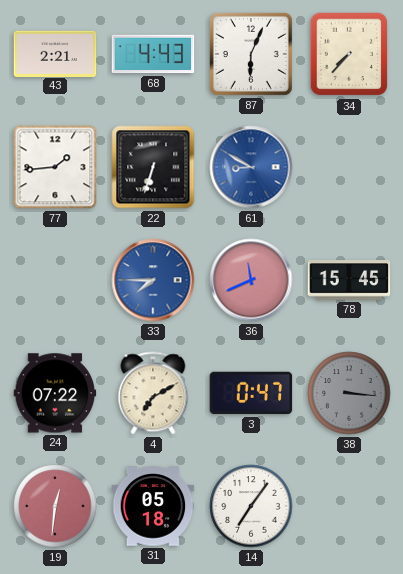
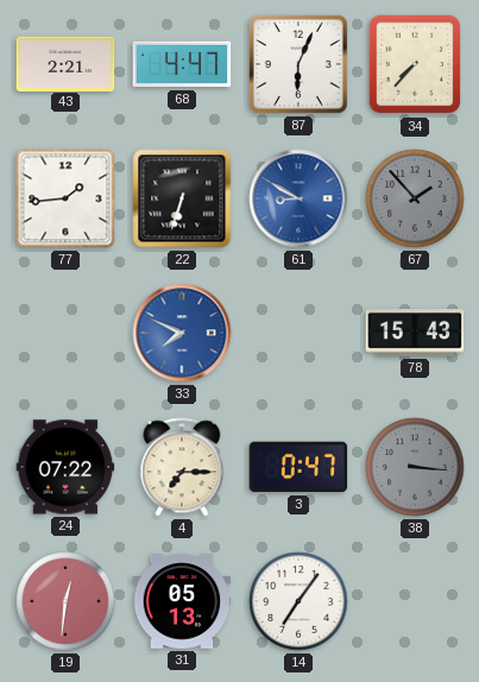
68: 4:43 -> 4:47
67: none -> 1:53
33: 7:45 -> 7:49
36: 11:41 -> none
78: 15:45 -> 15:43
4: 7:10 -> 7:15
31: 05:18 -> 05:13
